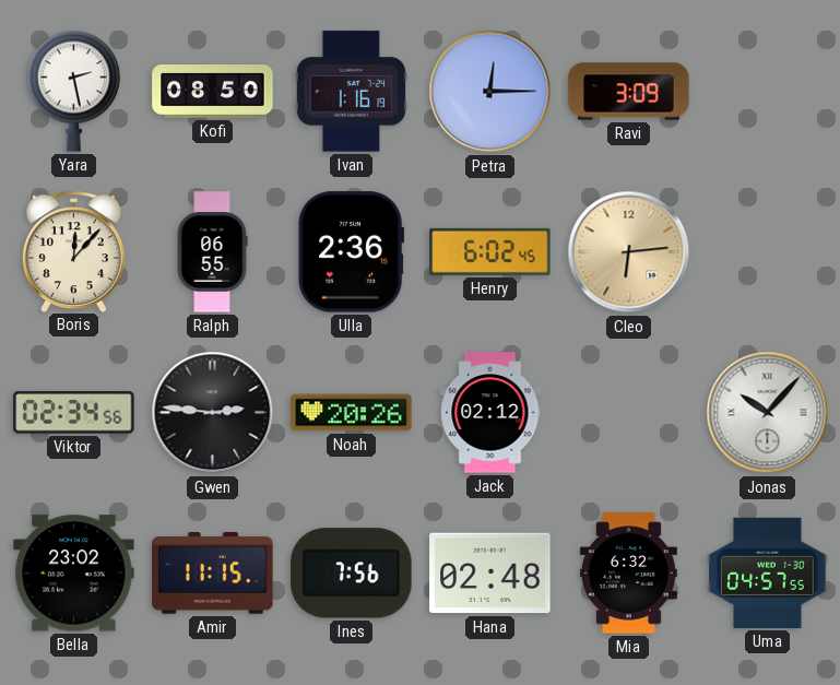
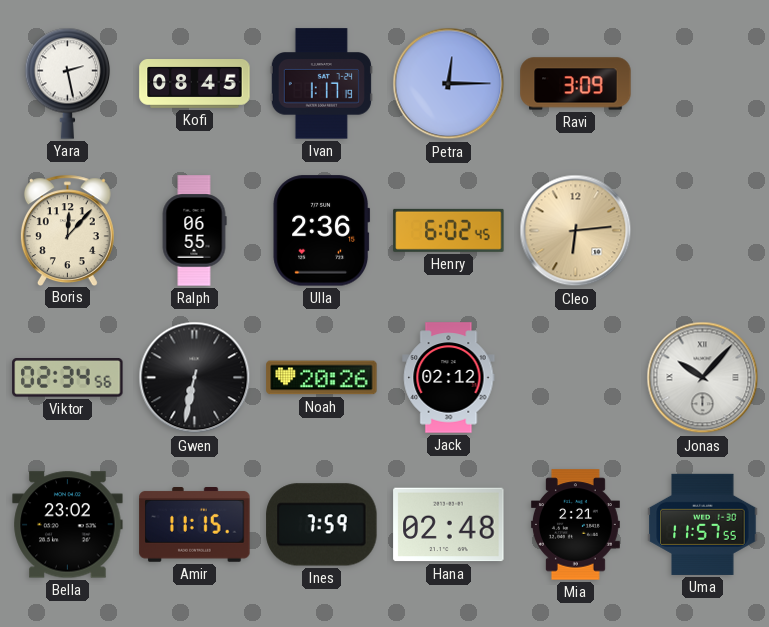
Kofi: 08:50 -> 08:45
Ivan: 1:16 -> 1:17
Gwen: 2:46 -> 6:32
Ines: 7:56 -> 7:59
Mia: 6:32 -> 2:21
Uma: 04:57 -> 11:57
